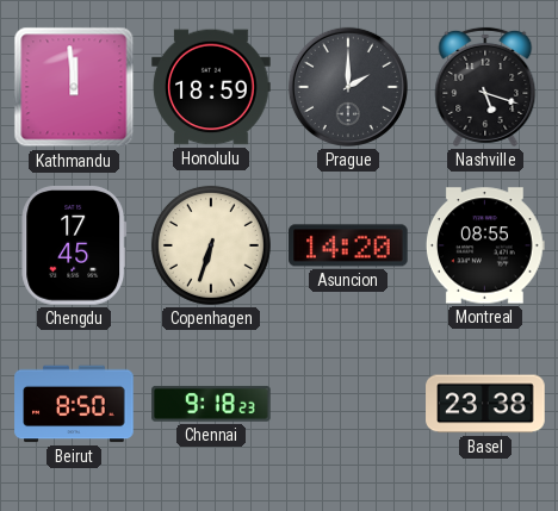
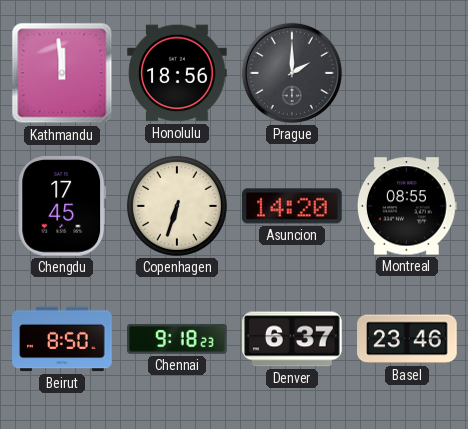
Honolulu: 18:59 -> 18:56
Nashville: 5:18 -> none
Denver: none -> 6:37
Basel: 23:38 -> 23:46
